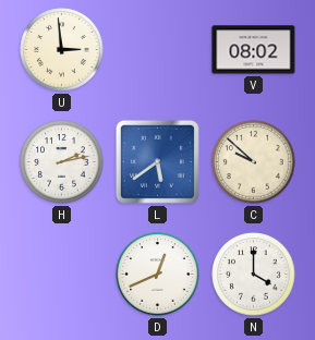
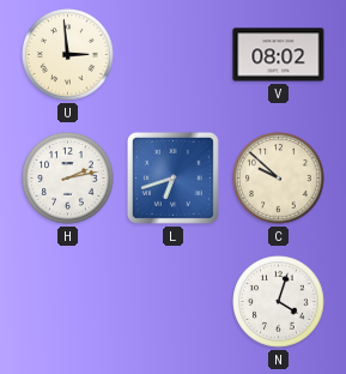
L: 5:39 -> 6:42
D: 12:41 -> none
N: 4:00 -> 4:03
